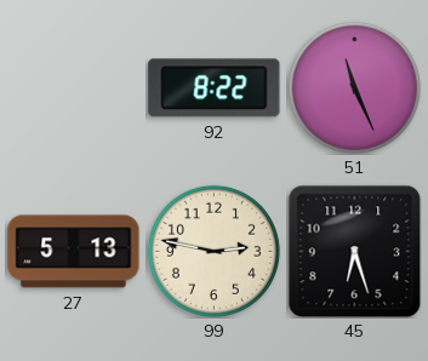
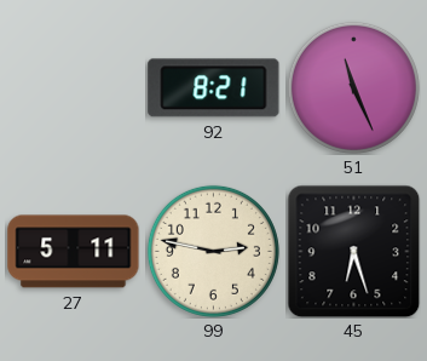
92: 8:22 -> 8:21
27: 5:13 -> 5:11
